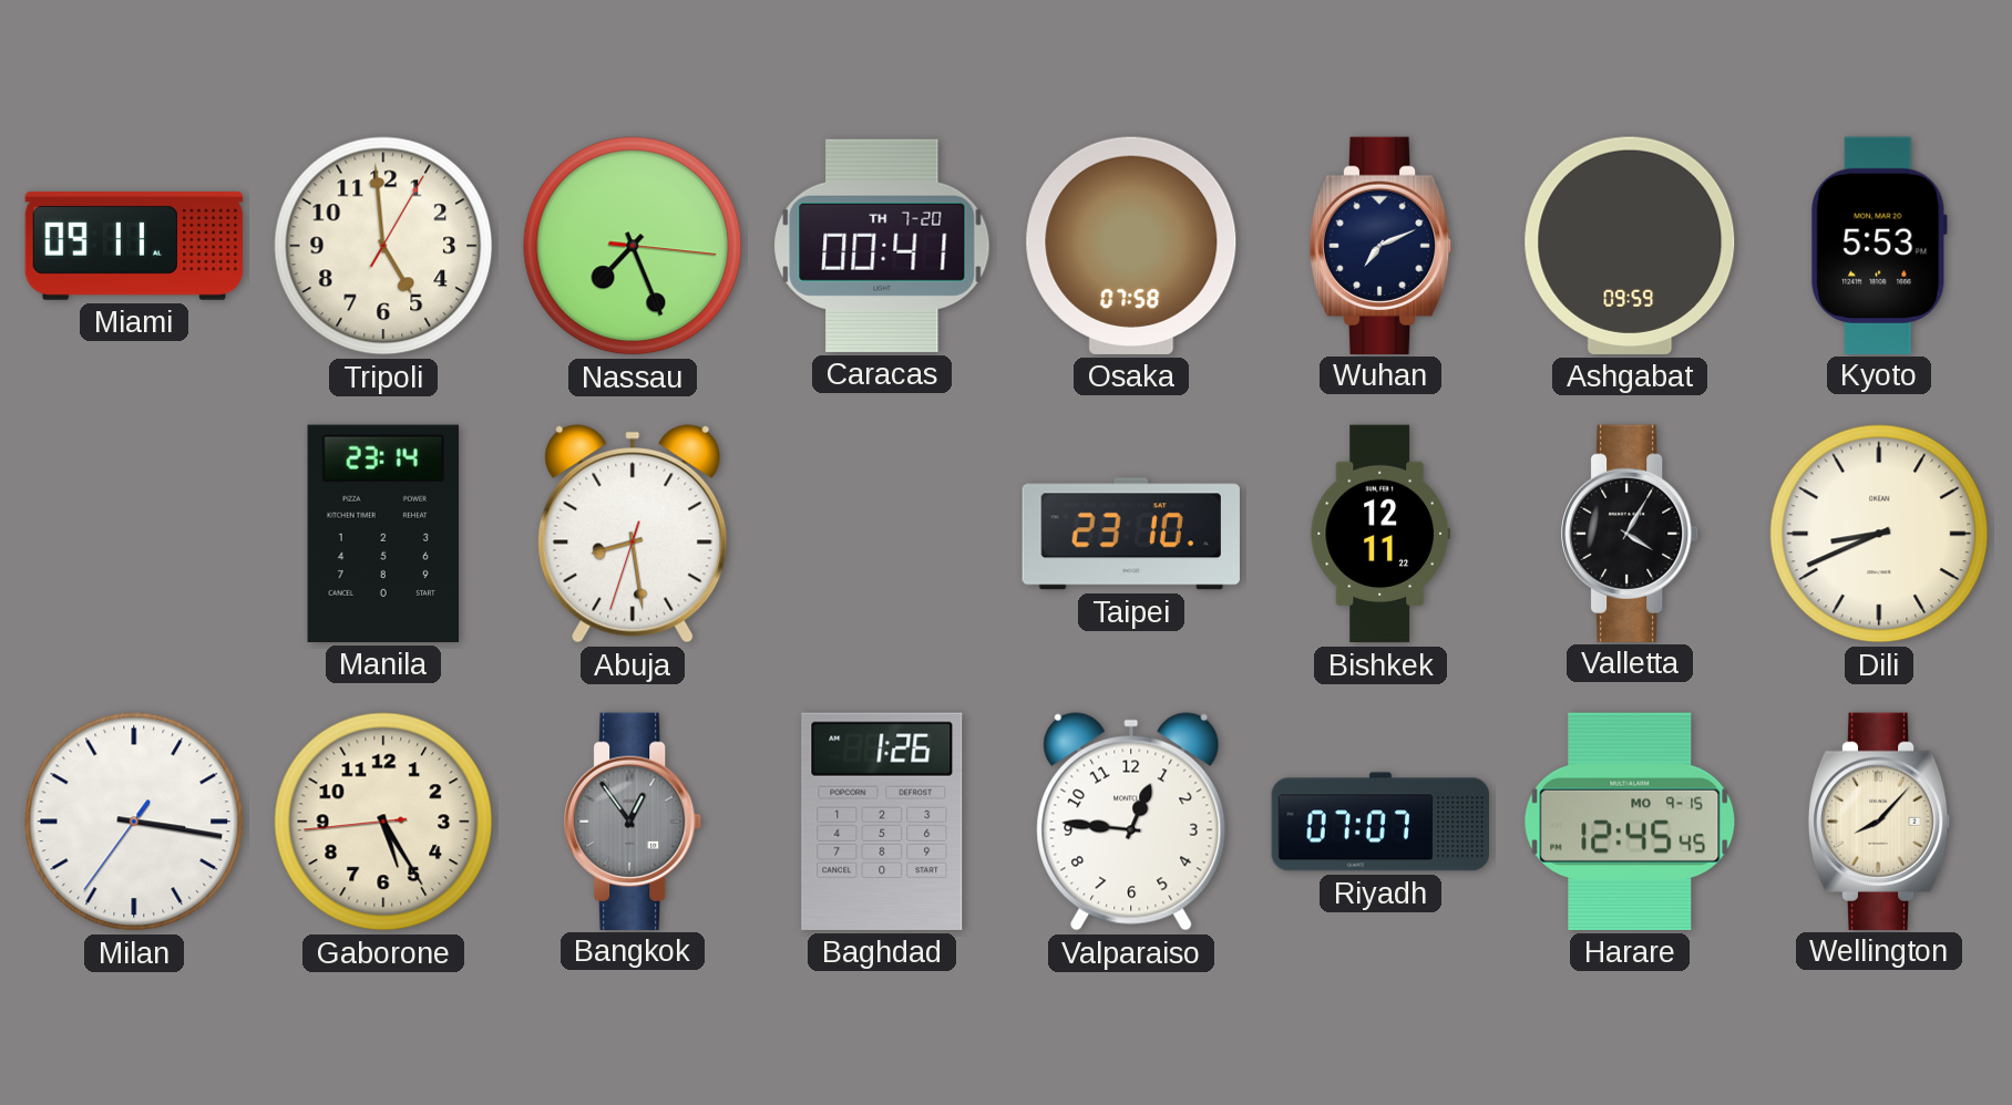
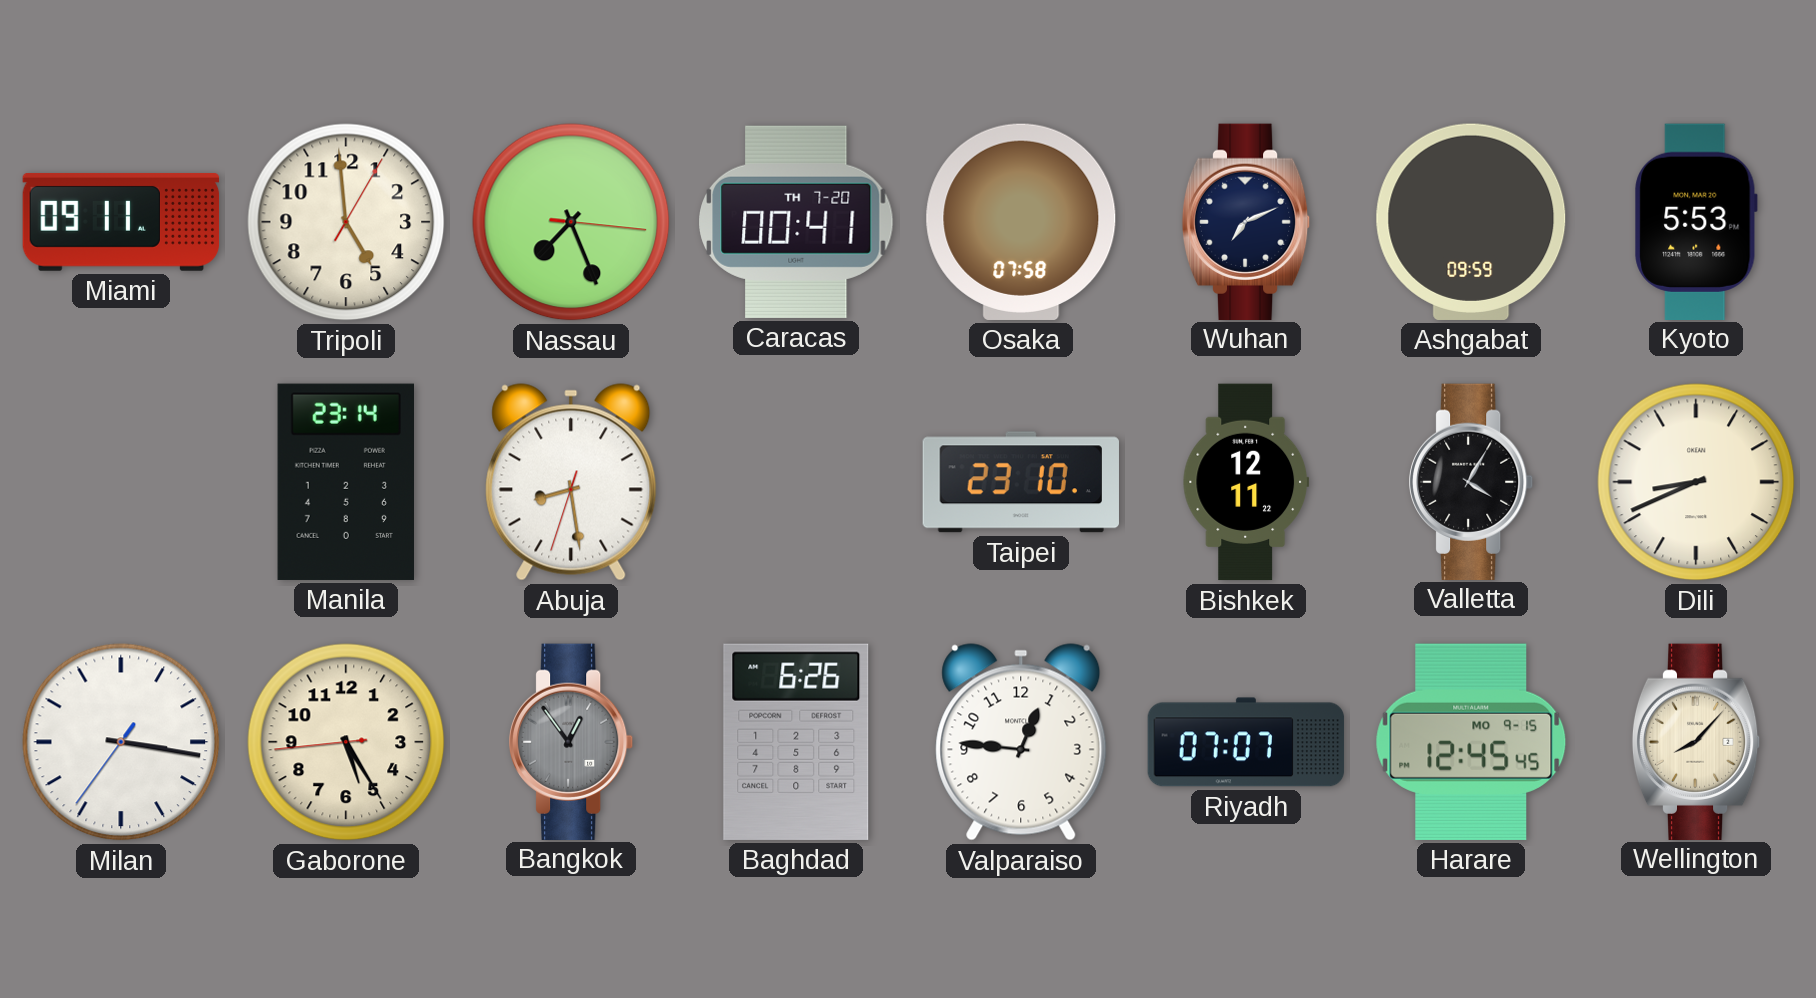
Baghdad: 1:26 -> 6:26
